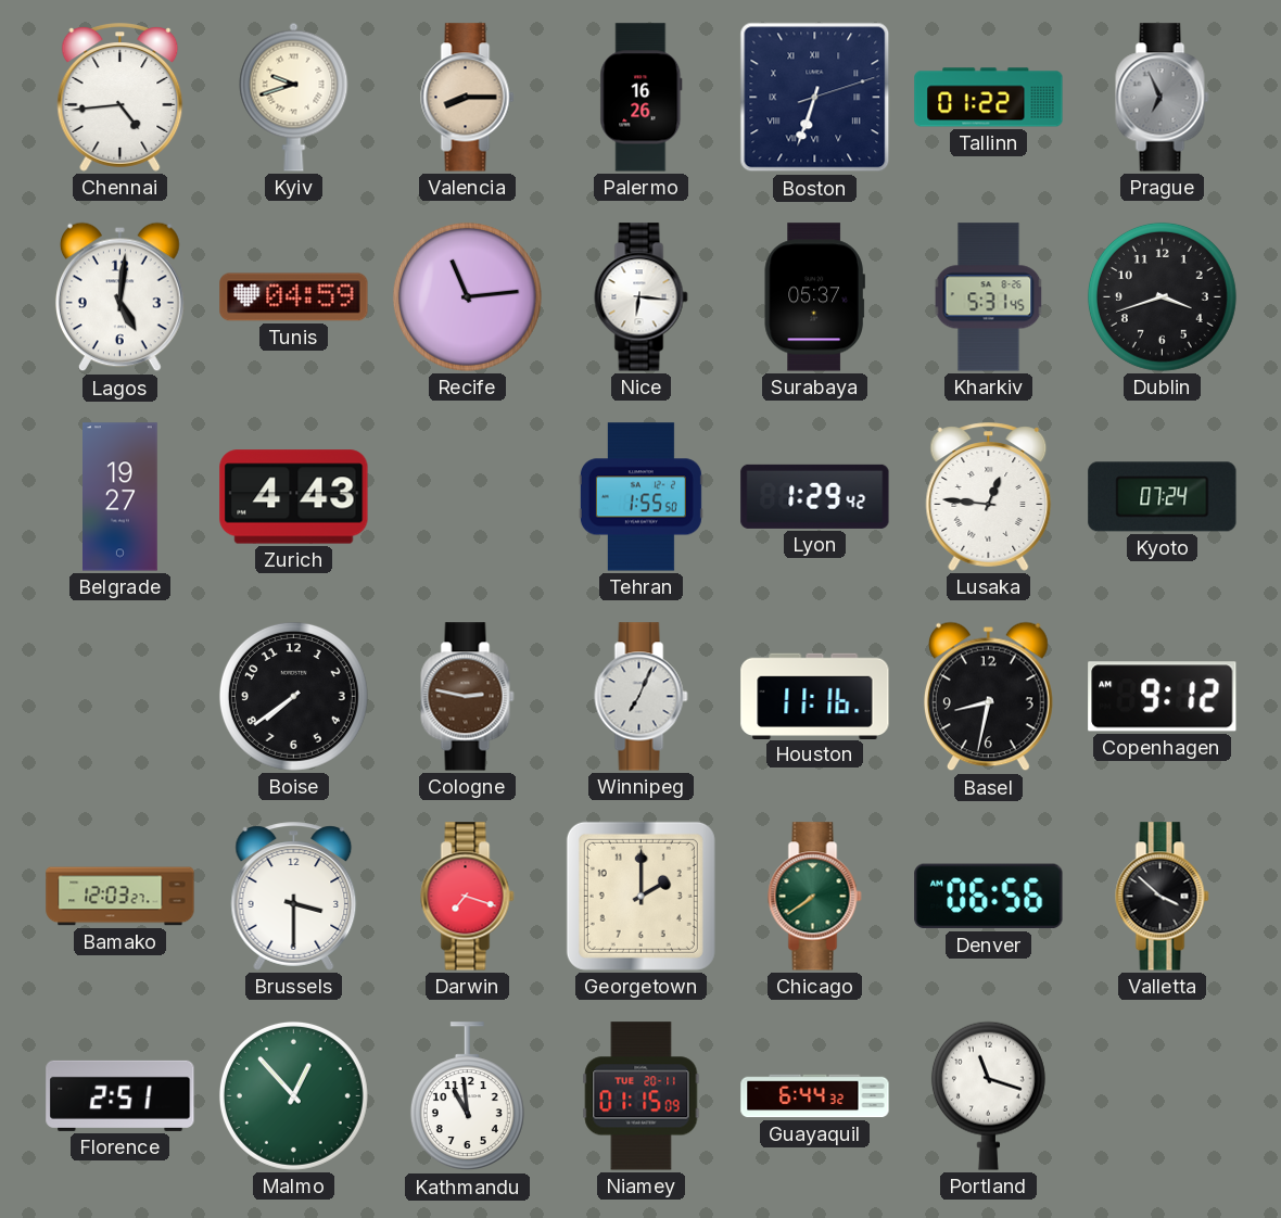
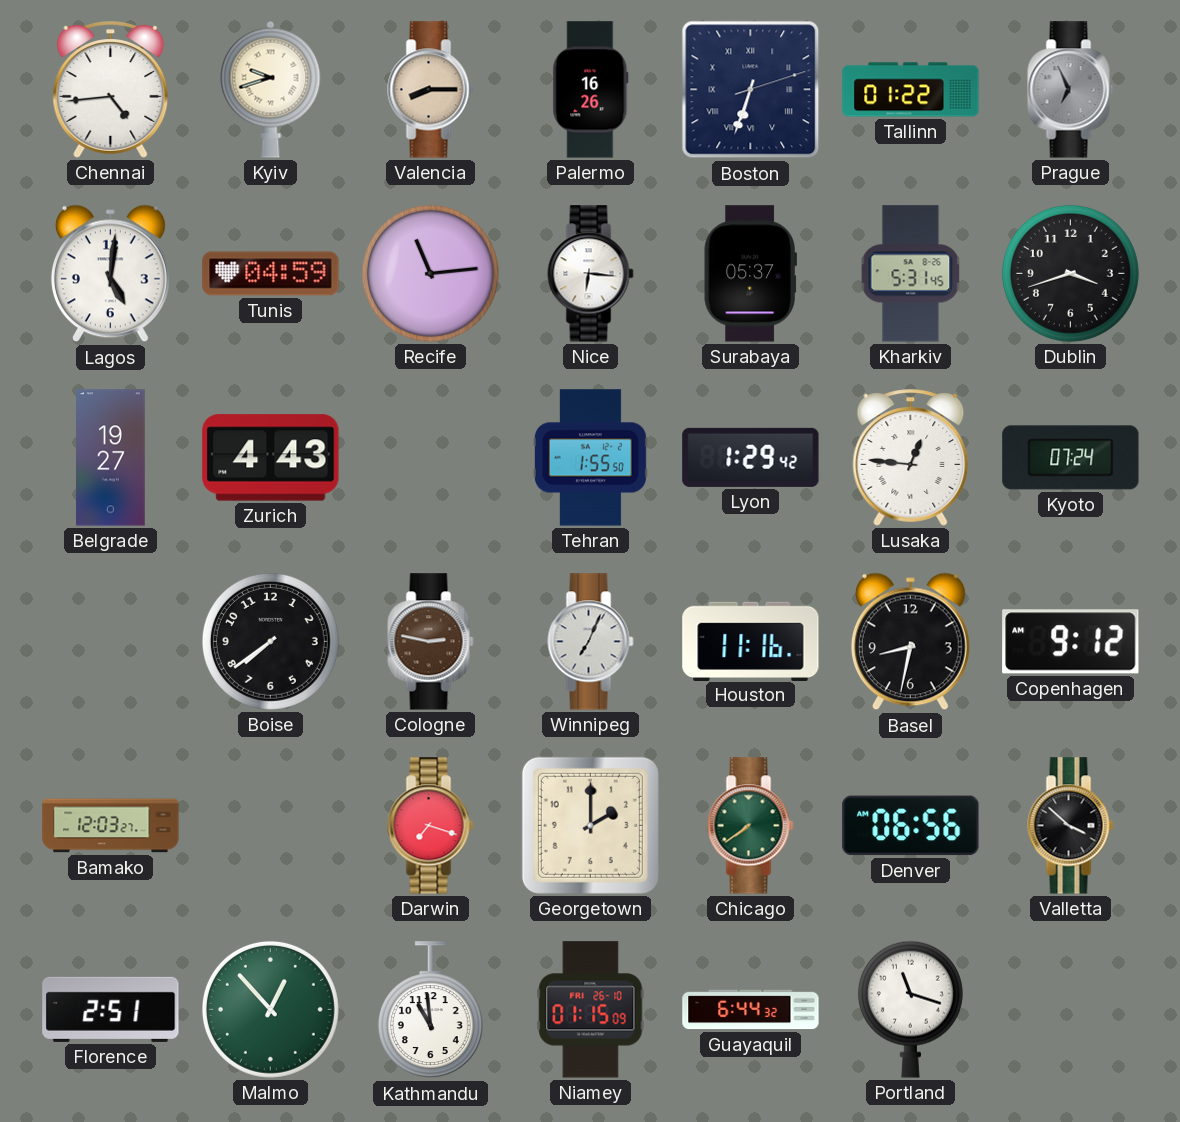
Brussels: 3:30 -> none
Niamey date: TUE 20-11 -> FRI 26-10
